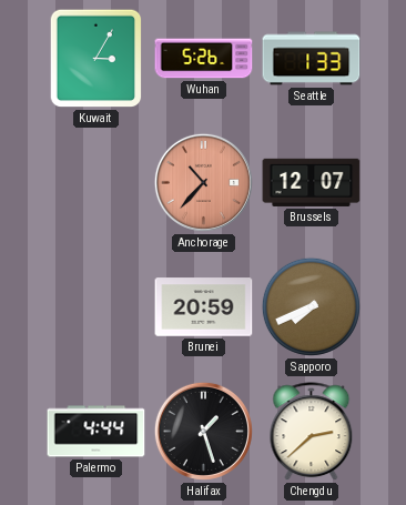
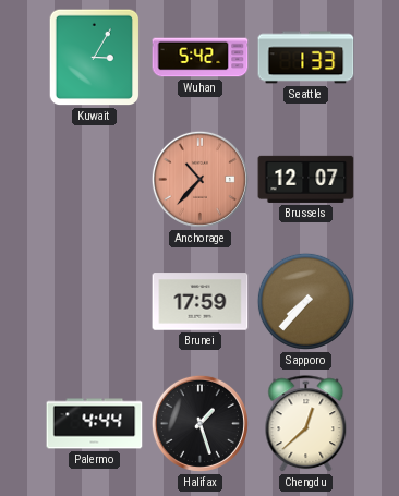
Wuhan: 5:26 -> 5:42
Brunei: 20:59 -> 17:59
Sapporo: 7:41 -> 7:37
Chengdu: 2:38 -> 12:38
